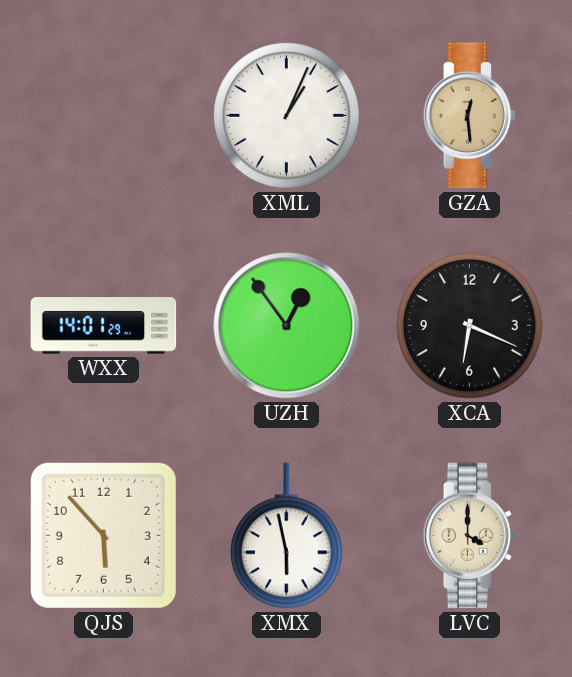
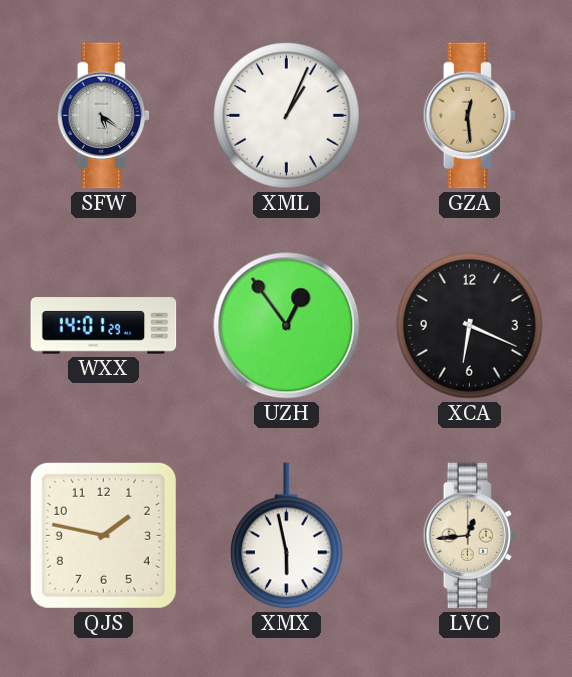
SFW: none -> 5:21
QJS: 5:53 -> 1:47
LVC: 4:00 -> 12:44
